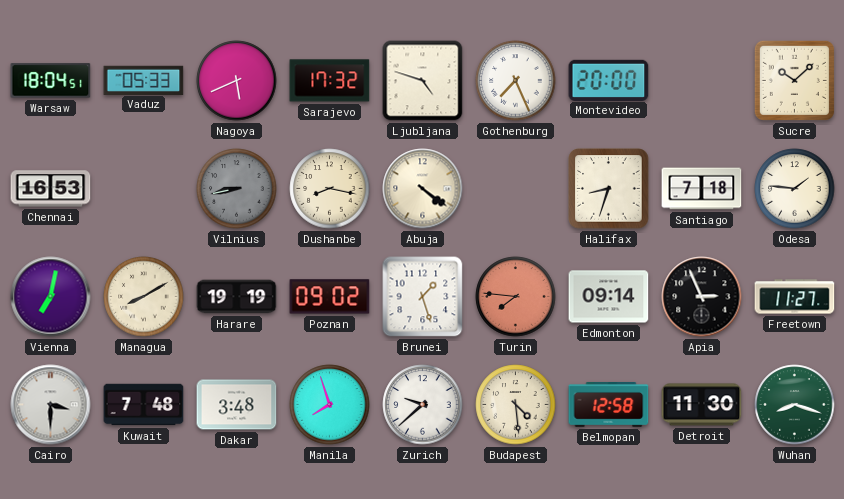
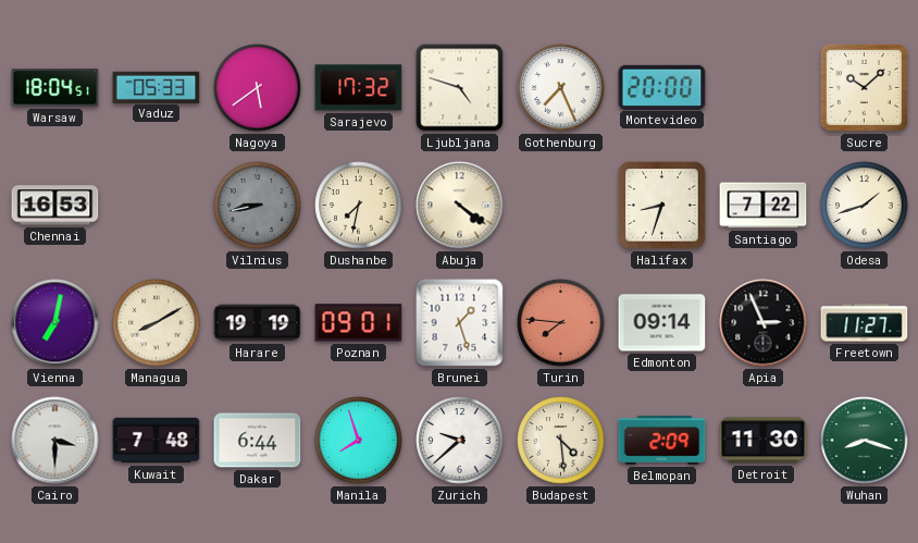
Nagoya: 5:41 -> 5:39
Dushanbe: 8:17 -> 7:32
Santiago: 7:18 -> 7:22
Odesa: 1:46 -> 1:42
Poznan: 09:02 -> 09:01
Dakar: 3:48 -> 6:44
Belmopan: 12:58 -> 2:09
